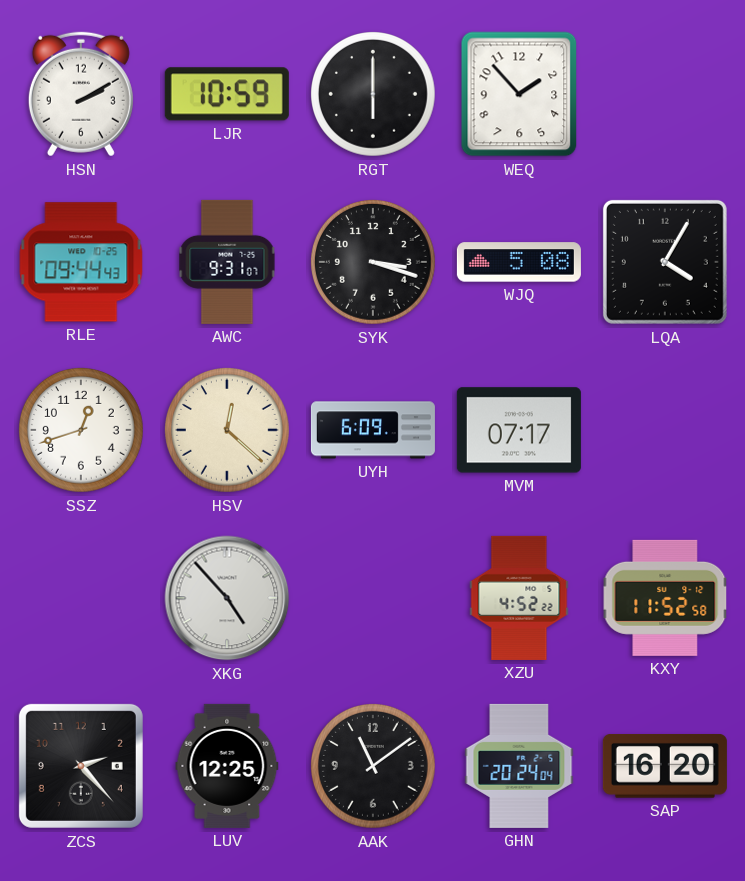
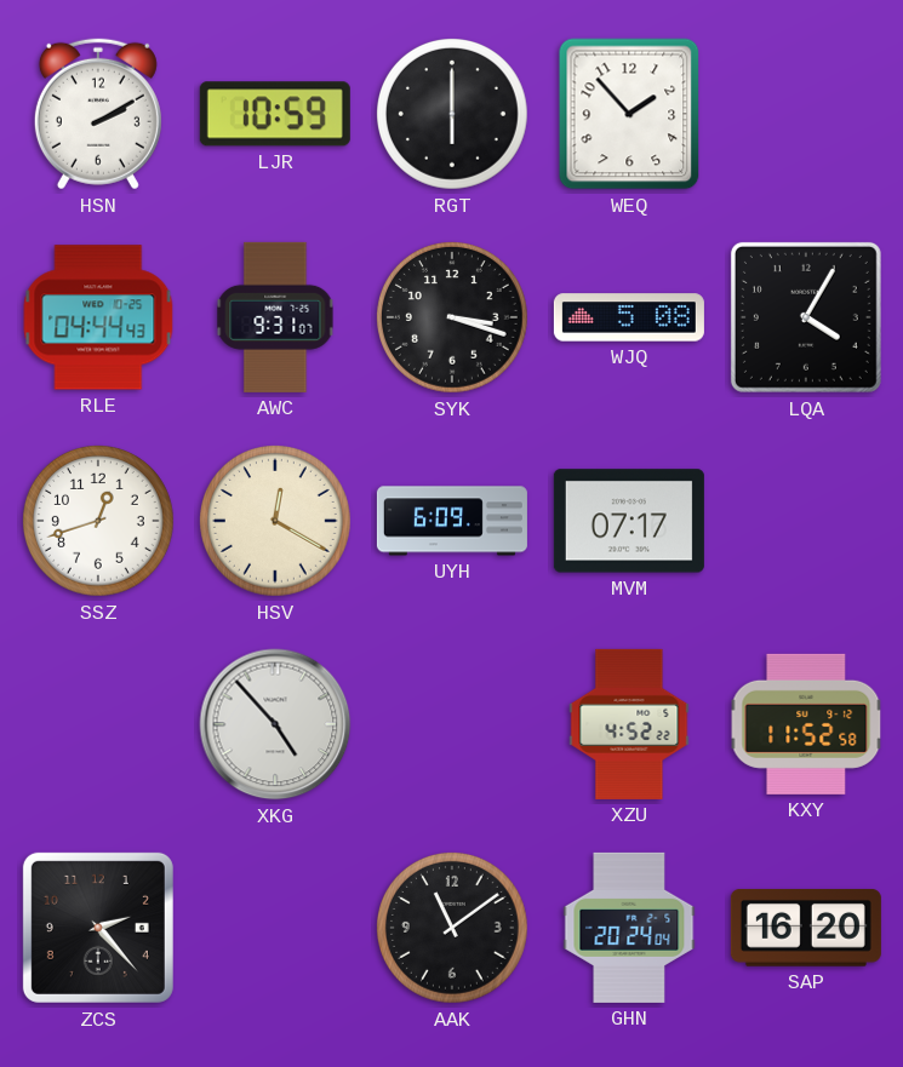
RLE: 09:44 -> 04:44
HSV: 12:22 -> 12:20
LUV: 12:25 -> none
